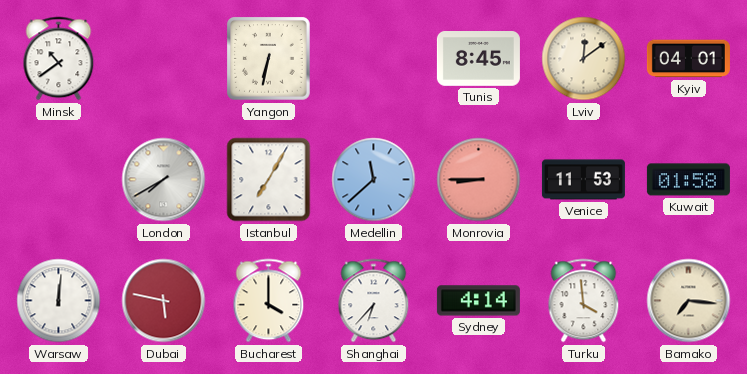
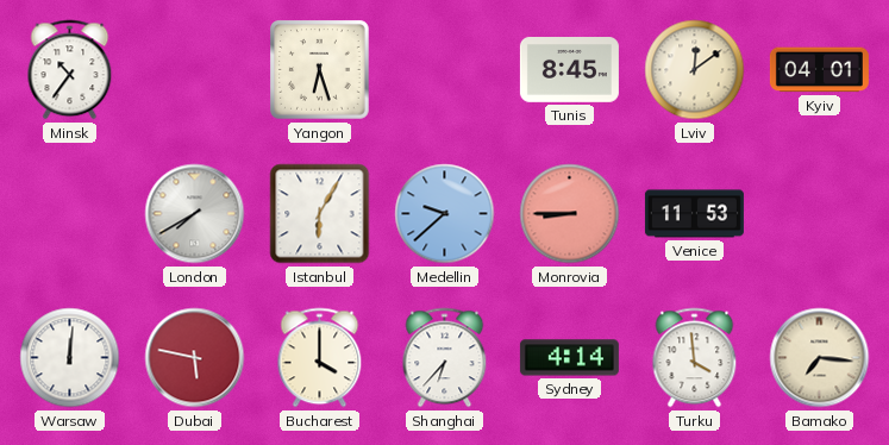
Minsk: 10:39 -> 10:36
Yangon: 6:32 -> 6:27
Istanbul: 7:05 -> 6:05
Medellin: 11:38 -> 9:38
Kuwait: 01:58 -> none
